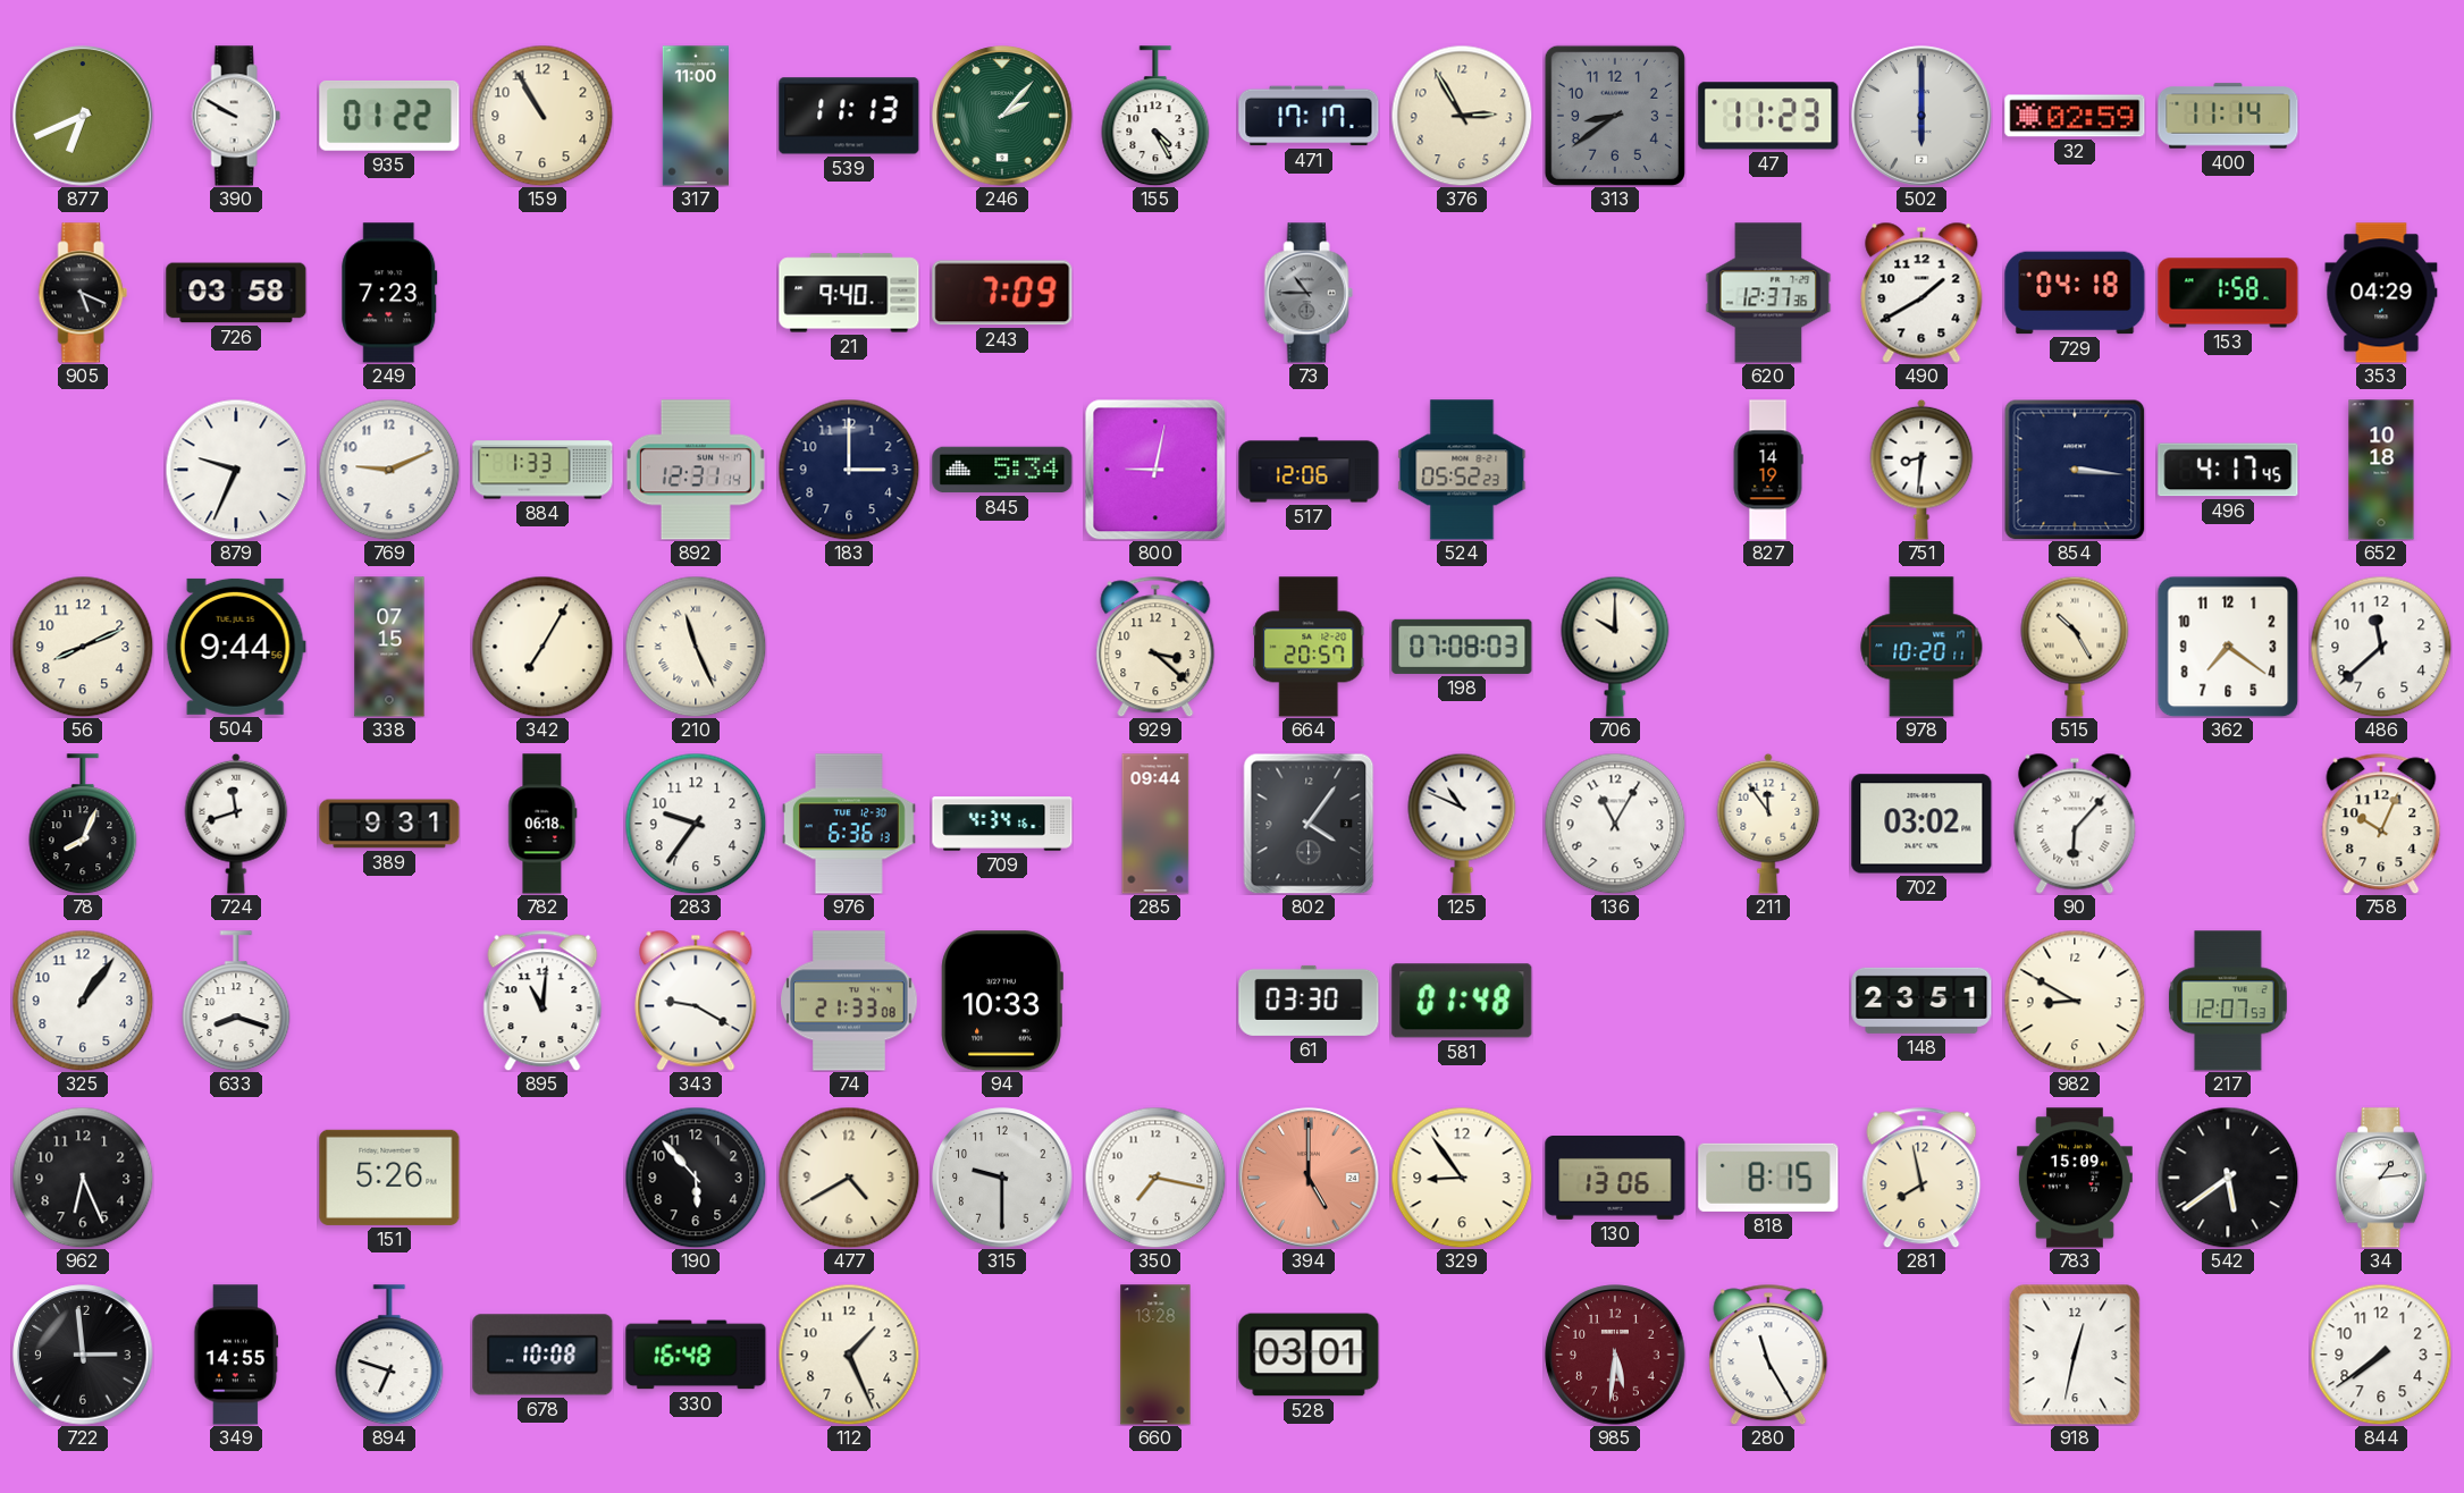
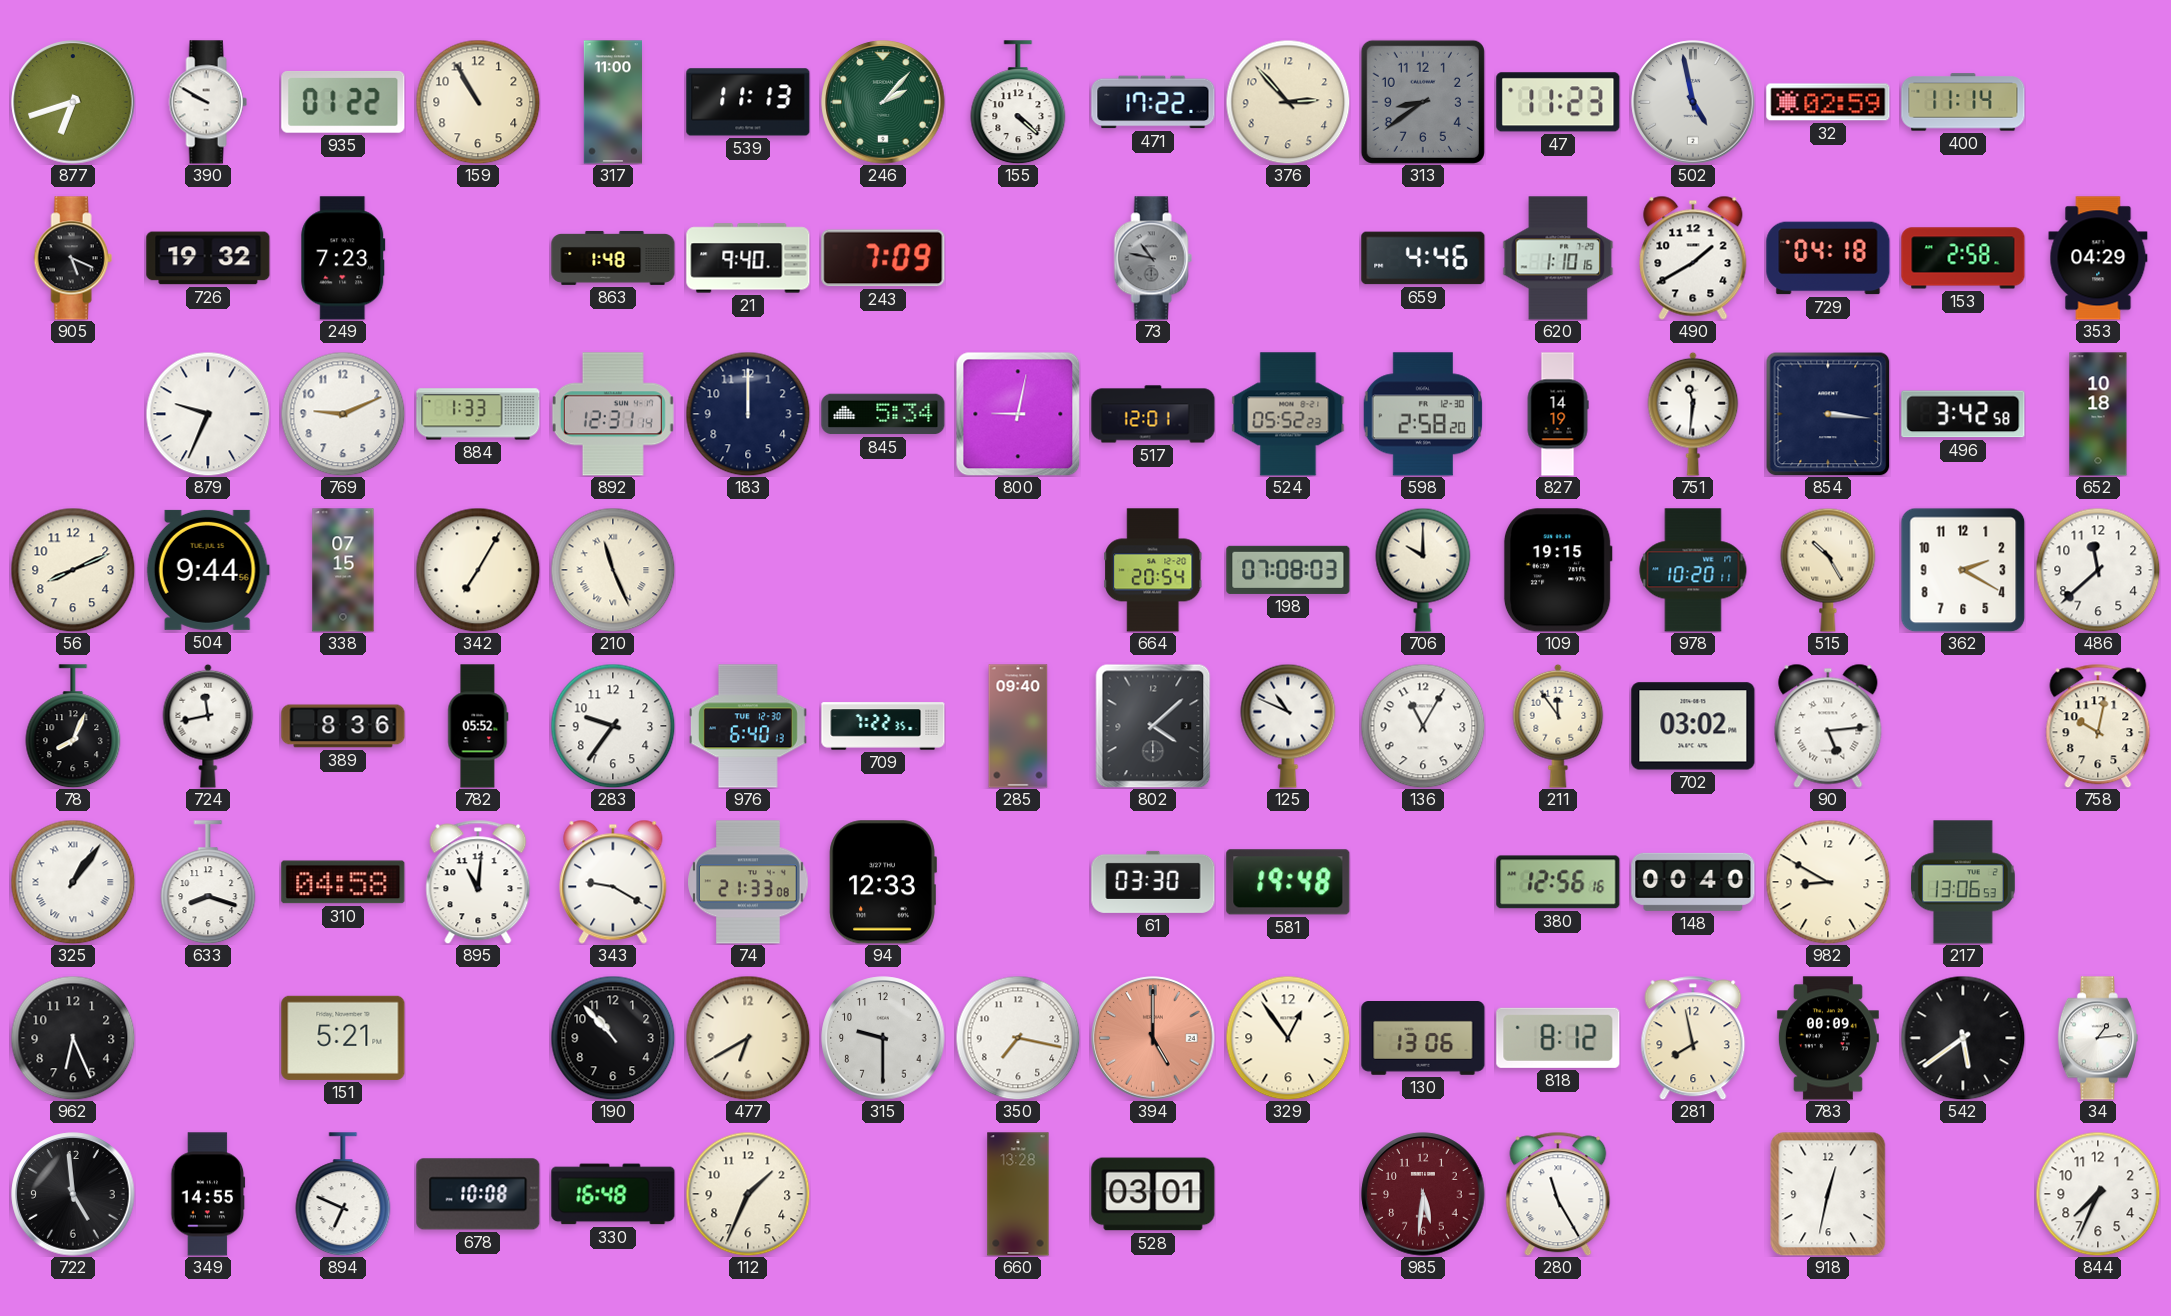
877: 6:41 -> 6:42
155: 4:25 -> 4:22
471: 17:17 -> 17:22
376: 2:55 -> 2:53
502: 6:00 -> 4:58
726: 03:58 -> 19:32
863: none -> 1:48
73: 10:45 -> 10:47
659: none -> 4:46
620: 12:37 -> 1:10
153: 1:58 -> 2:58
183: 3:00 -> 12:00
517: 12:06 -> 12:01
598: none -> 2:58
751: 8:31 -> 11:31
496: 4:17 -> 3:42
929: 3:22 -> none
664: 20:57 -> 20:54
109: none -> 19:15
362: 7:21 -> 2:20
724: 11:42 -> 11:43
389: 9:31 -> 8:36
782: 06:18 -> 05:52
976: 6:36 -> 6:40
709: 4:34 -> 7:22
285: 09:44 -> 09:40
802: 4:06 -> 4:08
90: 6:07 -> 5:14
758: 10:04 -> 10:02
325 numerals: Arabic -> Roman
310: none -> 04:58
94: 10:33 -> 12:33
581: 01:48 -> 19:48
380: none -> 12:56
148: 23:51 -> 00:40
217: 12:07 -> 13:06
151: 5:26 -> 5:21
190: 5:53 -> 10:53
477: 4:40 -> 6:40
329: 8:54 -> 12:54
818: 8:15 -> 8:12
783: 15:09 -> 00:09
722: 2:59 -> 4:59
894: 6:48 -> 6:49
112: 1:26 -> 1:34
844: 7:39 -> 7:34
